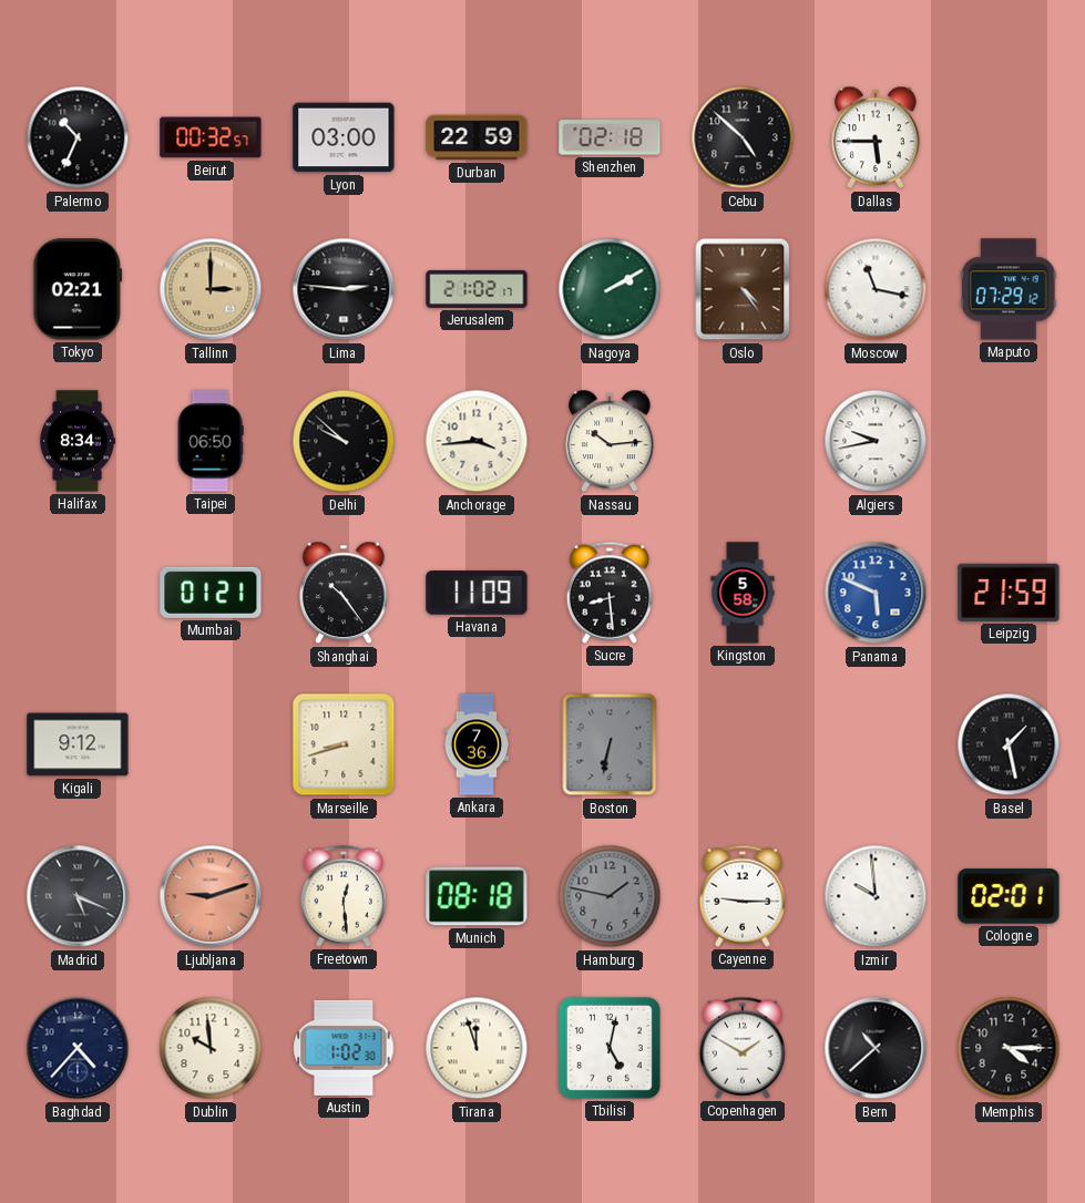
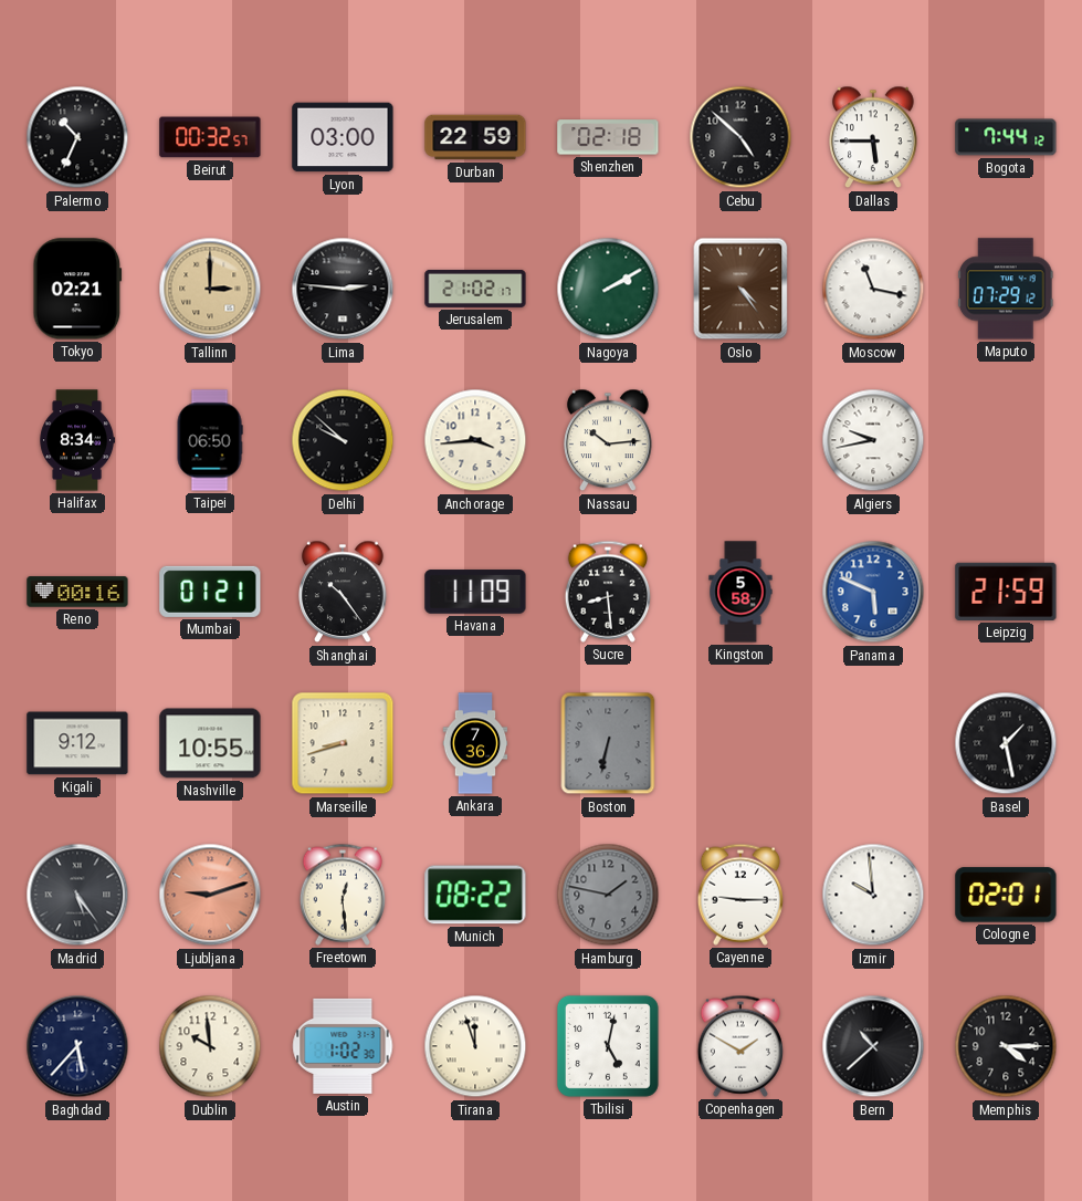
Bogota: none -> 7:44
Reno: none -> 00:16
Nashville: none -> 10:55
Madrid: 5:19 -> 5:24
Munich: 08:18 -> 08:22
Baghdad: 4:37 -> 5:37
